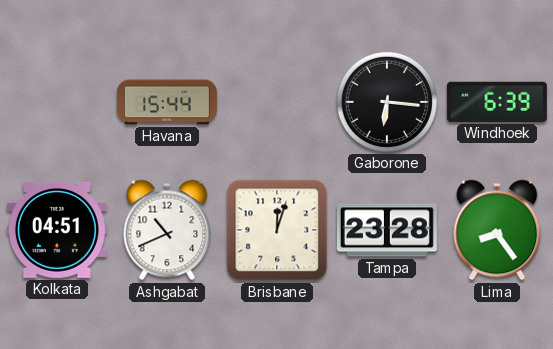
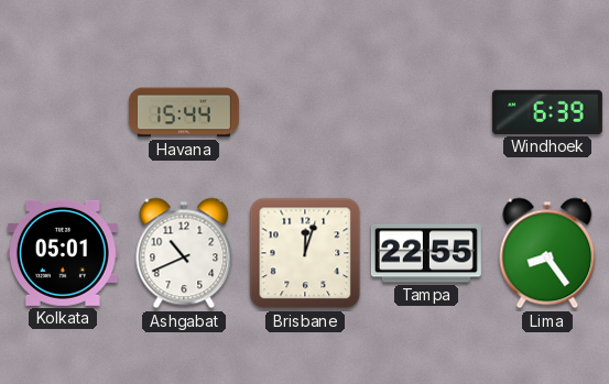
Gaborone: 6:16 -> none
Kolkata: 04:51 -> 05:01
Tampa: 23:28 -> 22:55
